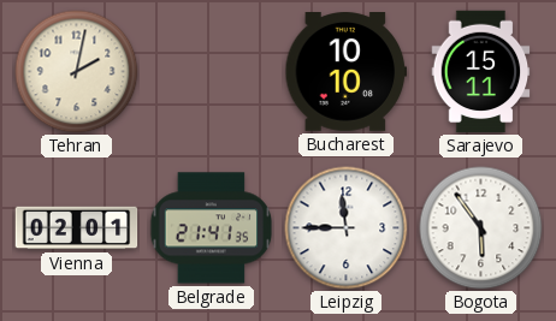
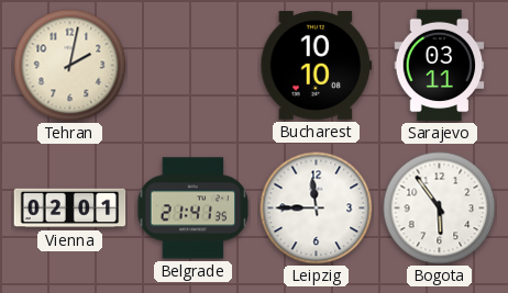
Sarajevo: 15:11 -> 03:11
